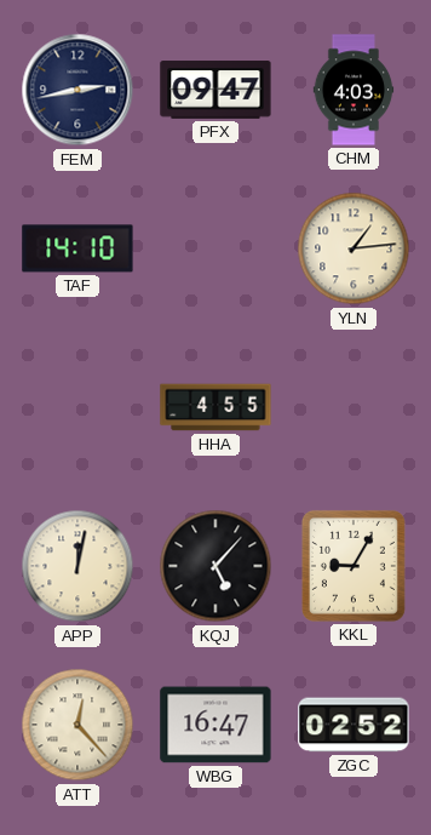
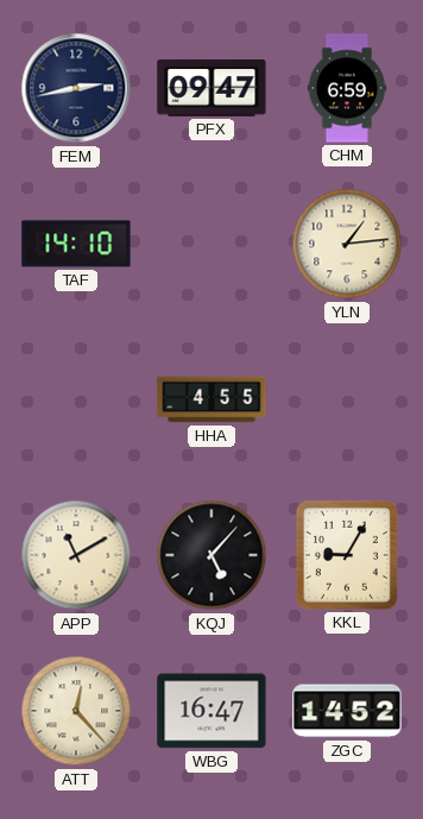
CHM: 4:03 -> 6:59
APP: 12:02 -> 11:10
ZGC: 02:52 -> 14:52
